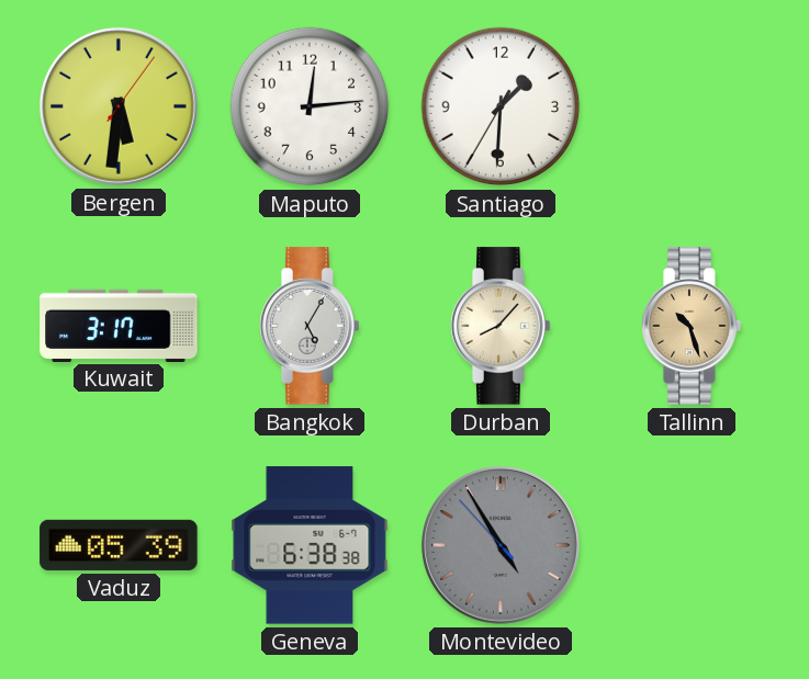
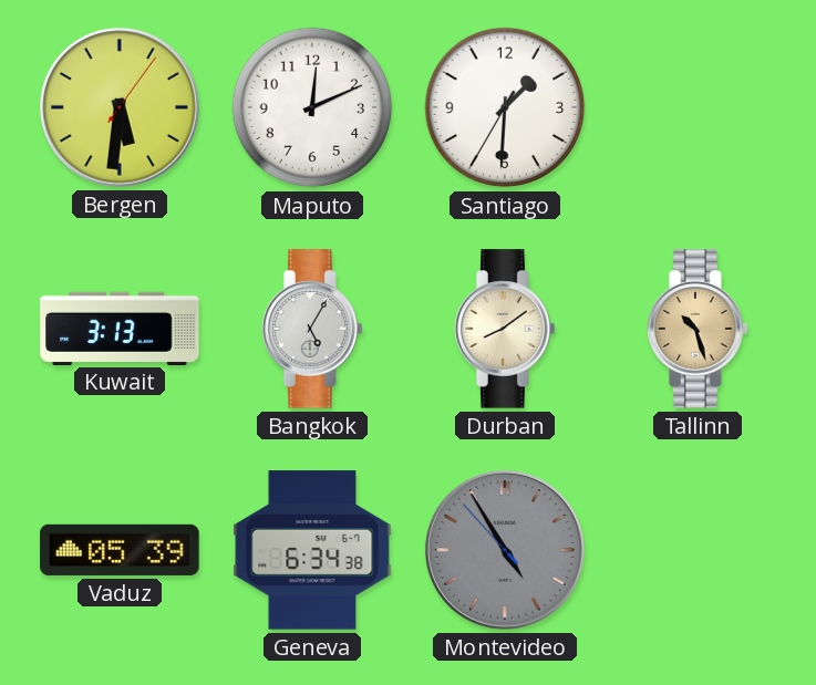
Maputo: 12:14 -> 12:11
Kuwait: 3:17 -> 3:13
Durban: 8:07 -> 8:09
Geneva: 6:38 -> 6:34
